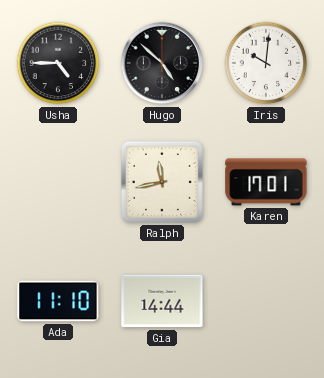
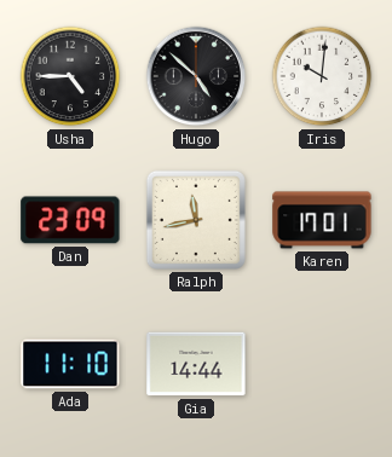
Dan: none -> 23:09
